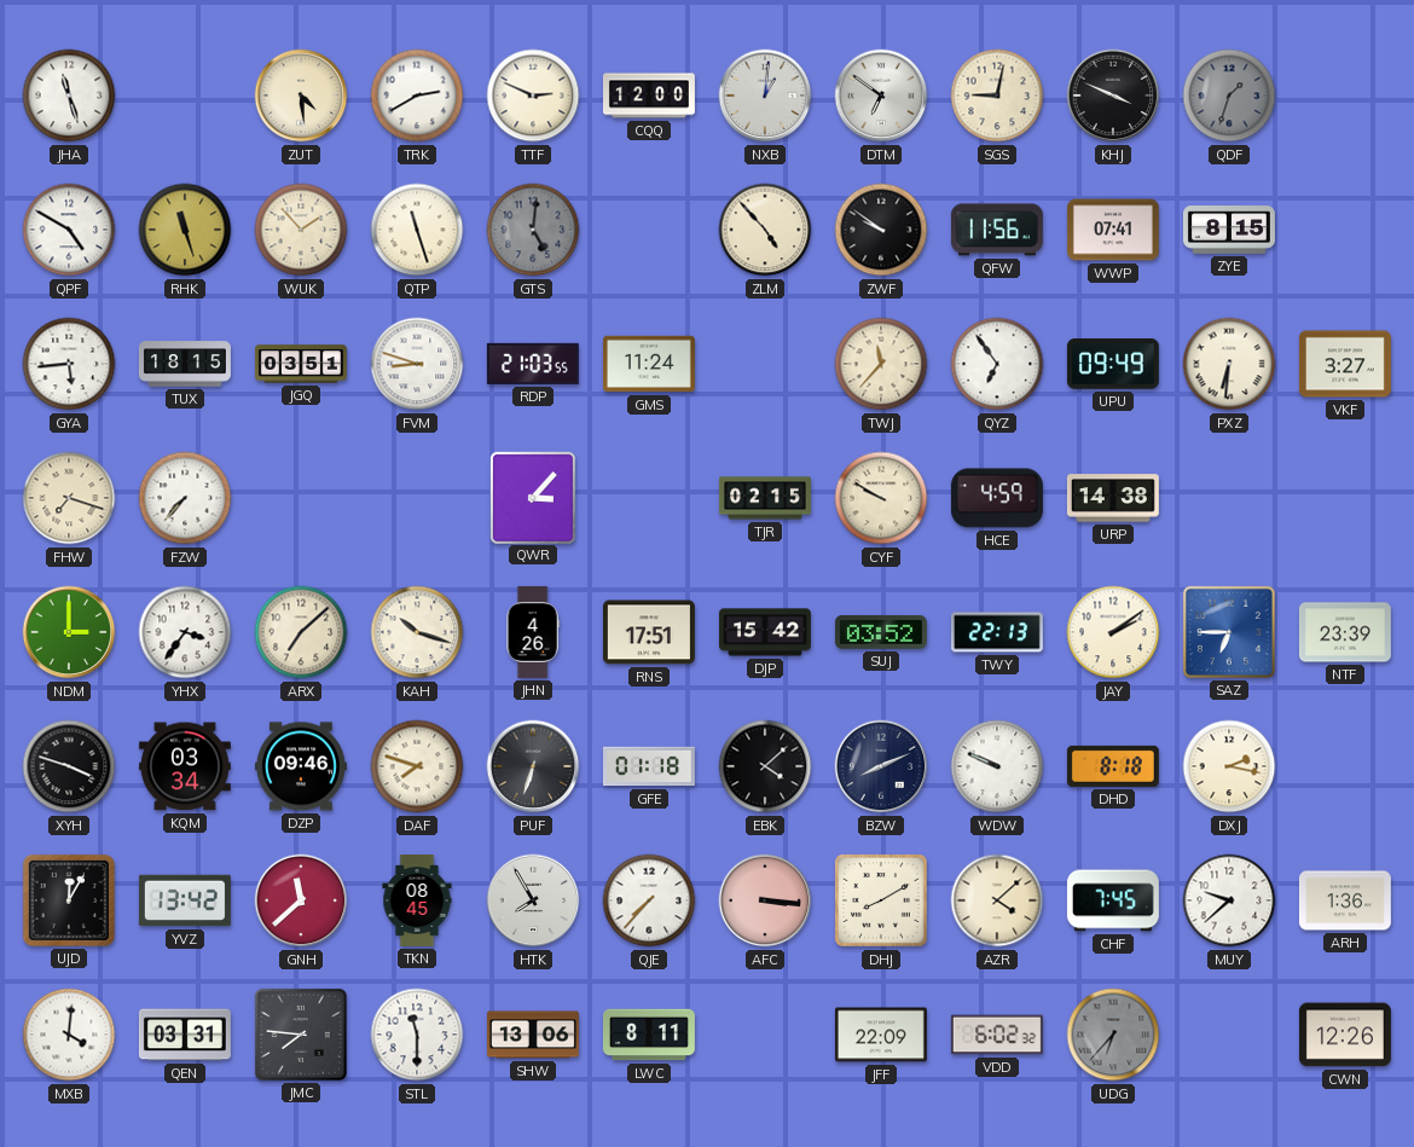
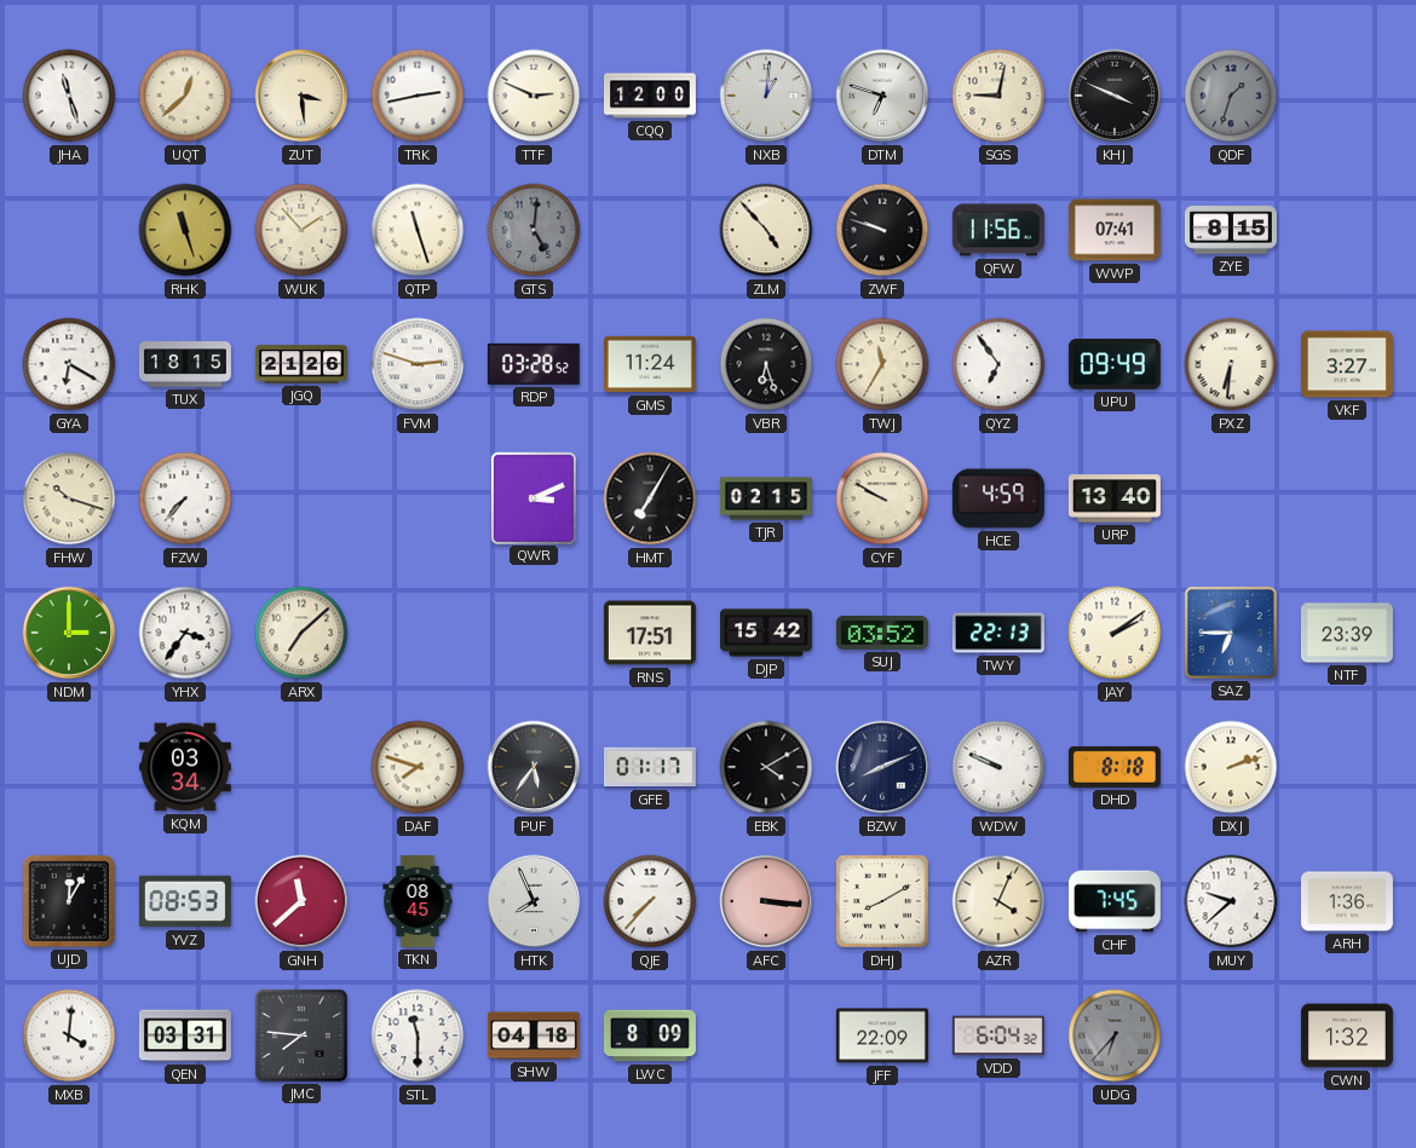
UQT: none -> 12:38
ZUT: 4:29 -> 3:29
TRK: 2:40 -> 2:43
DTM: 6:51 -> 6:48
QPF: 4:50 -> none
ZWF: 9:51 -> 9:48
GYA: 5:44 -> 6:20
JGQ: 03:51 -> 21:26
FVM: 8:48 -> 2:48
RDP: 21:03 -> 03:28
VBR: none -> 6:27
TWJ: 11:37 -> 11:35
FHW: 7:18 -> 10:18
QWR: 3:07 -> 3:11
HMT: none -> 7:05
URP: 14:38 -> 13:40
KAH: 10:18 -> none
JHN: 4:26 -> none
XYH: 3:48 -> none
DZP: 09:46 -> none
PUF: 6:33 -> 5:36
GFE: 01:18 -> 01:17
EBK: 4:08 -> 4:10
DXJ: 2:17 -> 2:12
YVZ: 13:42 -> 08:53
HTK: 7:55 -> 7:56
AZR: 4:08 -> 4:04
SHW: 13:06 -> 04:18
LWC: 8:11 -> 8:09
VDD: 6:02 -> 6:04
CWN: 12:26 -> 1:32
